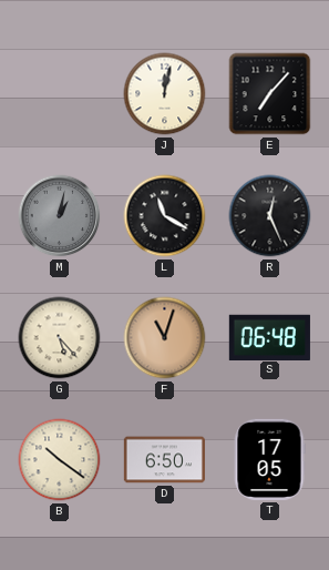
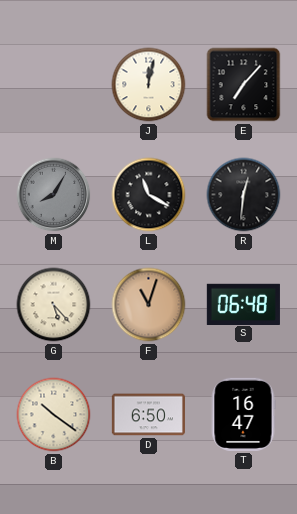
M: 1:02 -> 8:05
R: 12:26 -> 12:31
T: 17:05 -> 16:47
